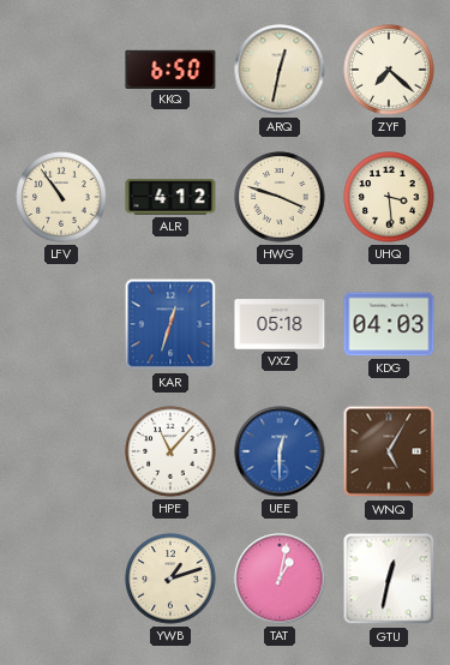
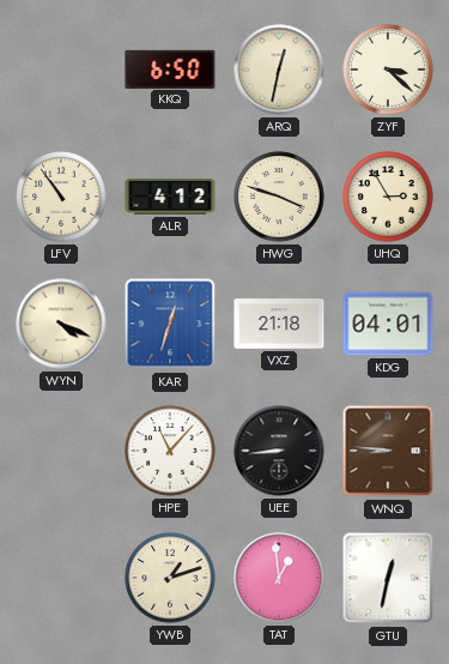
ZYF: 7:22 -> 3:22
UHQ: 3:29 -> 2:55
WYN: none -> 4:19
VXZ: 05:18 -> 21:18
KDG: 04:03 -> 04:01
UEE: 12:30 -> 8:44
UEE dial: blue -> black
WNQ: 5:05 -> 8:46
TAT: 1:02 -> 12:59
